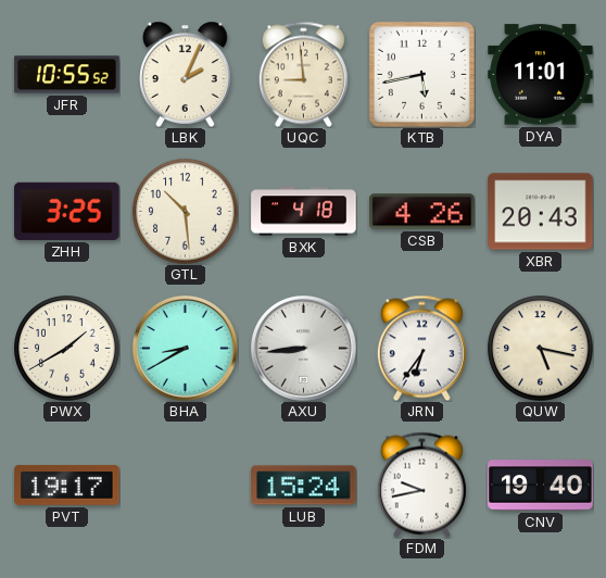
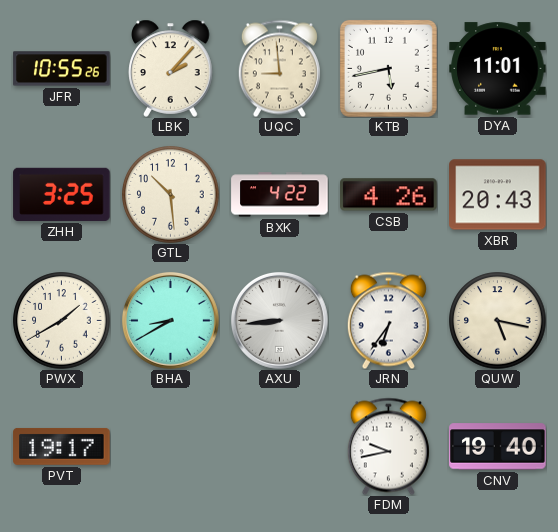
JFR: 10:55:52 -> 10:55:26
LBK: 2:04 -> 2:07
BXK: 4:18 -> 4:22
LUB: 15:24 -> none
